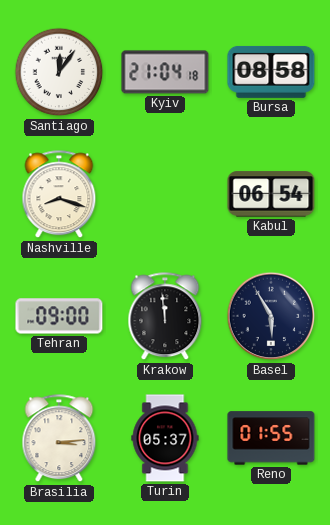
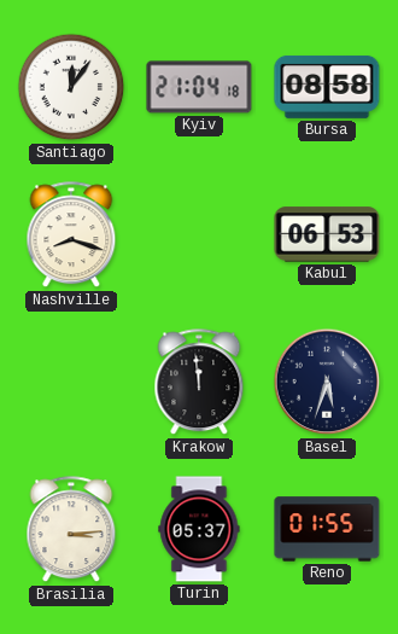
Kabul: 06:54 -> 06:53
Tehran: 09:00 -> none
Basel: 5:55 -> 5:33
